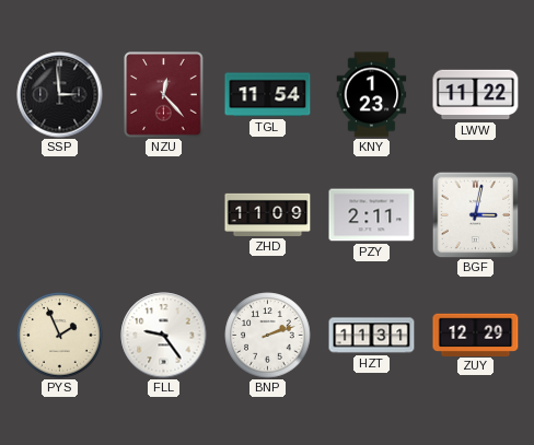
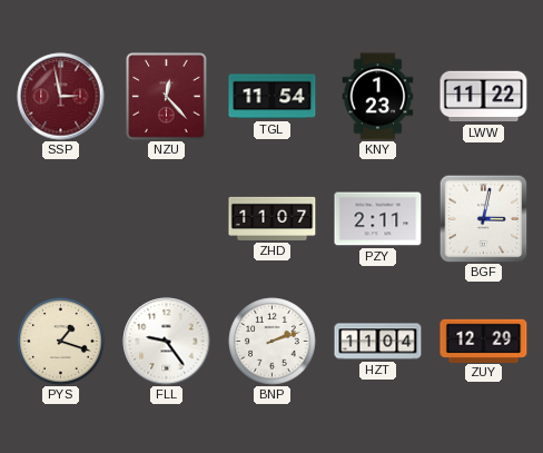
SSP: 2:59 -> 2:58
SSP dial: black -> burgundy
ZHD: 11:09 -> 11:07
PYS: 1:56 -> 1:18
HZT: 11:31 -> 11:04
